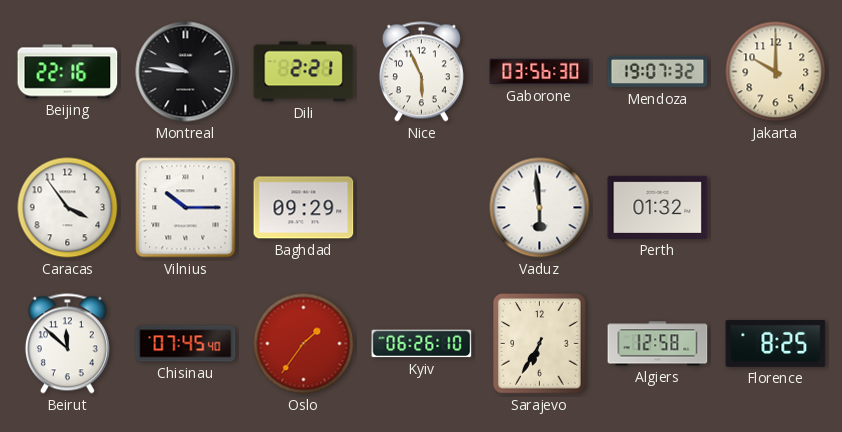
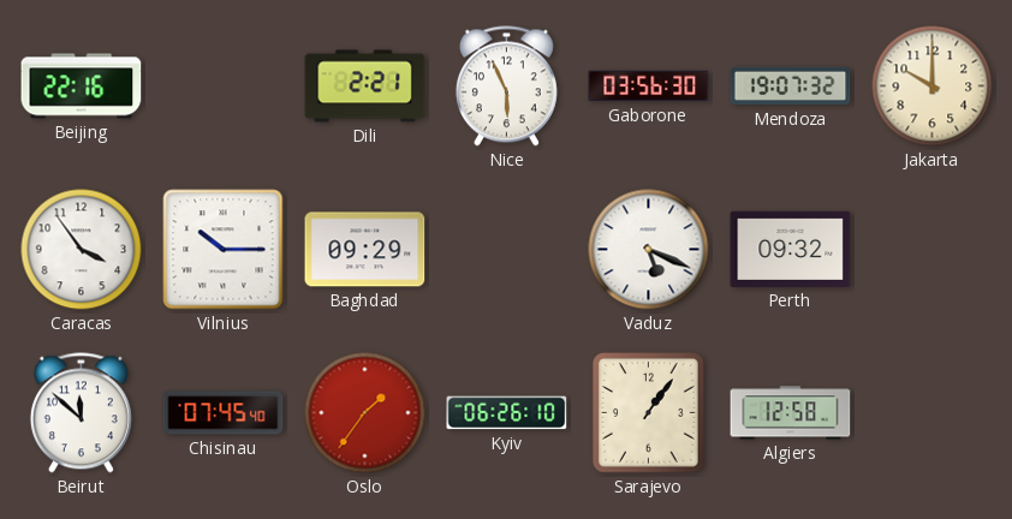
Montreal: 9:46 -> none
Vaduz: 5:59 -> 5:19
Perth: 01:32 -> 09:32
Sarajevo: 6:35 -> 1:06
Florence: 8:25 -> none
